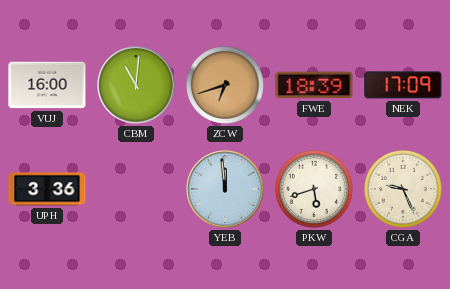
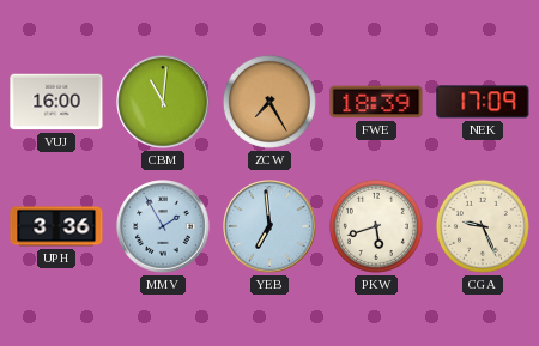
ZCW: 6:42 -> 7:25
MMV: none -> 1:55
YEB: 11:59 -> 6:59
